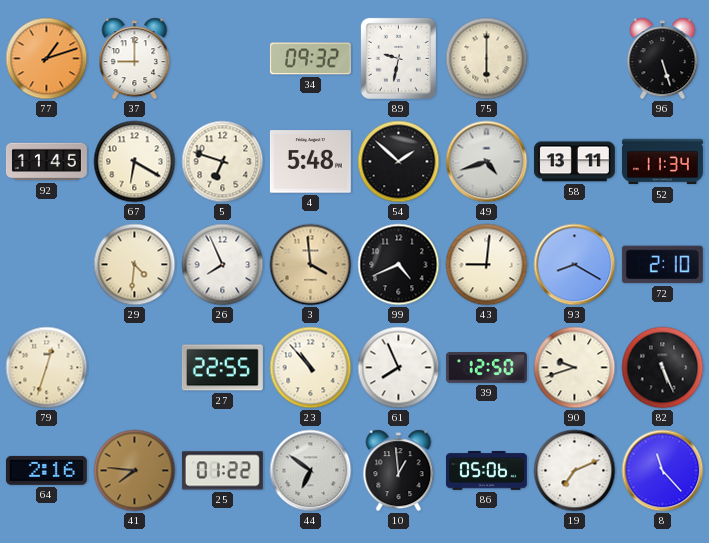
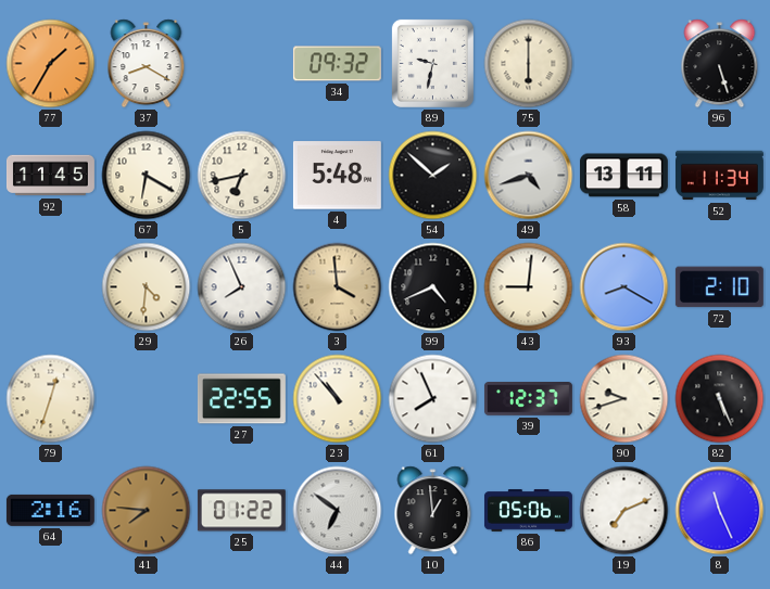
77: 1:12 -> 1:35
37: 9:00 -> 8:20
5: 6:48 -> 6:43
39: 12:50 -> 12:37
8: 11:23 -> 11:26
